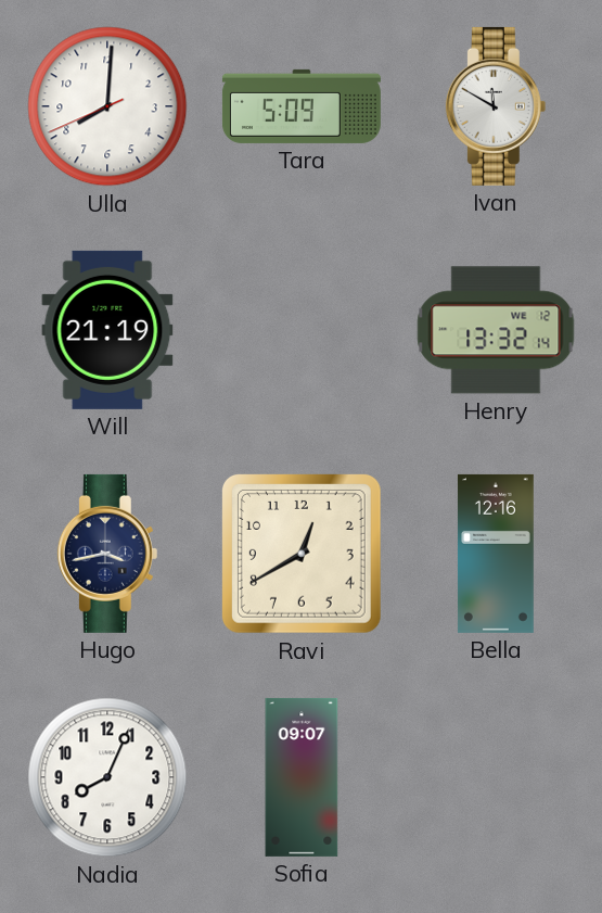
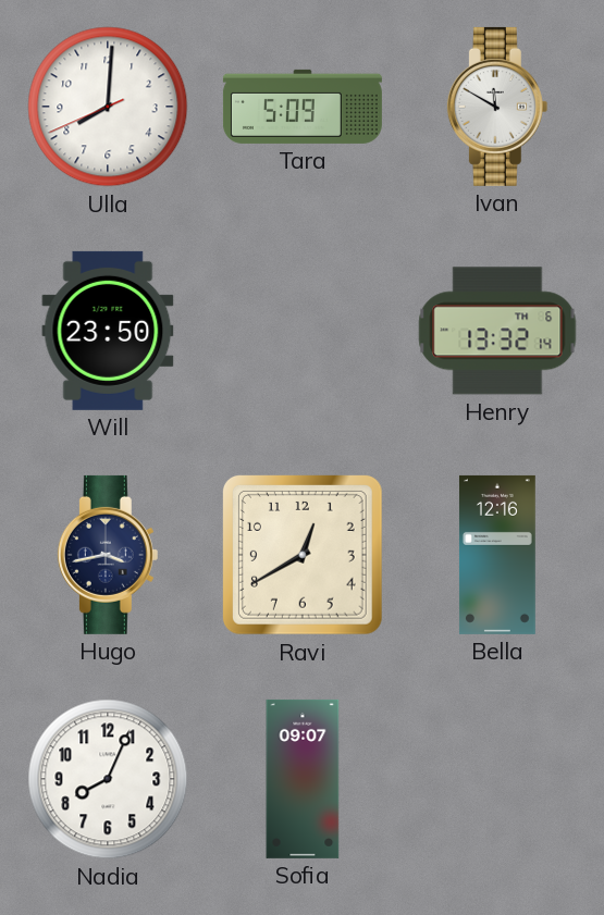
Will: 21:19 -> 23:50
Henry date: WE 12 -> TH 6
